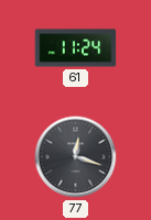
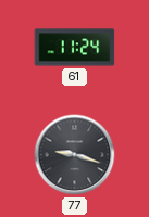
77: 12:18 -> 9:18
